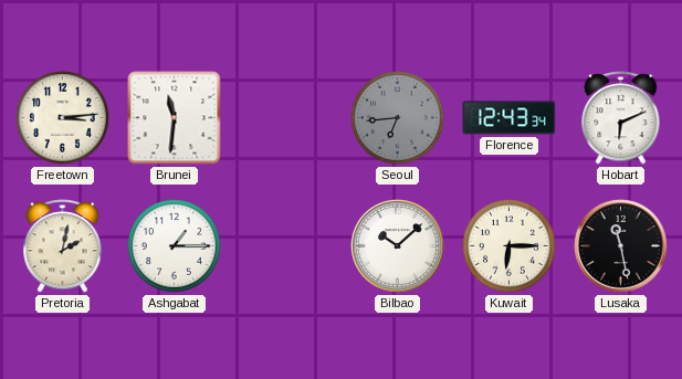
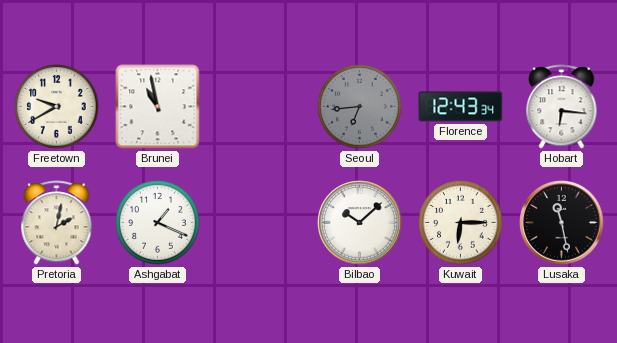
Freetown: 3:14 -> 9:40
Brunei: 11:31 -> 10:58
Hobart: 6:11 -> 6:16
Ashgabat: 1:15 -> 1:19
